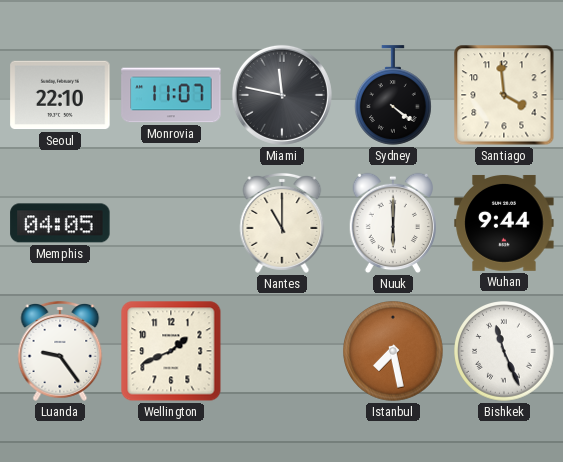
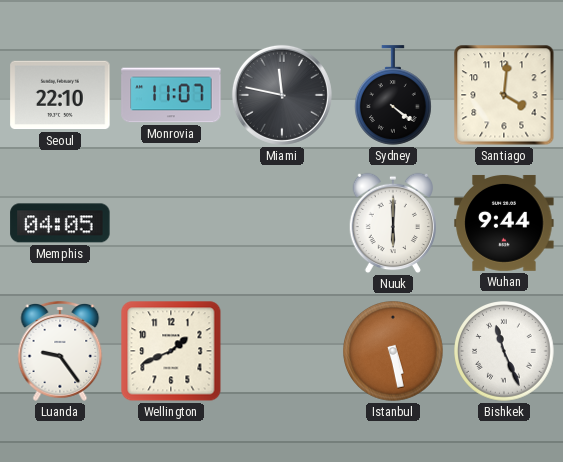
Santiago: 3:59 -> 4:01
Nantes: 11:00 -> none
Istanbul: 7:28 -> 5:28
